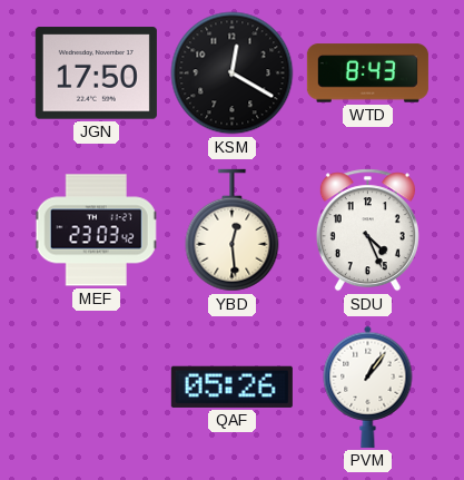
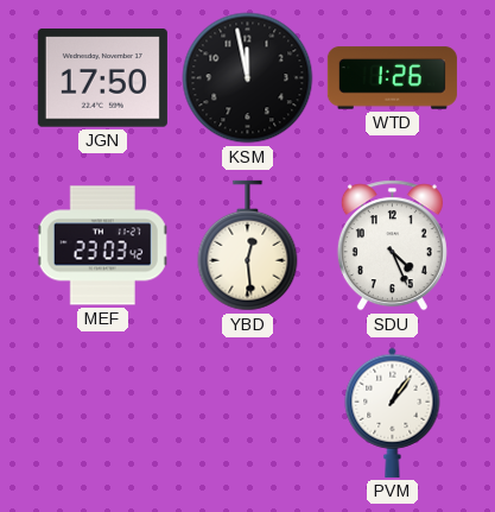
KSM: 12:20 -> 11:58
WTD: 8:43 -> 1:26
QAF: 05:26 -> none
